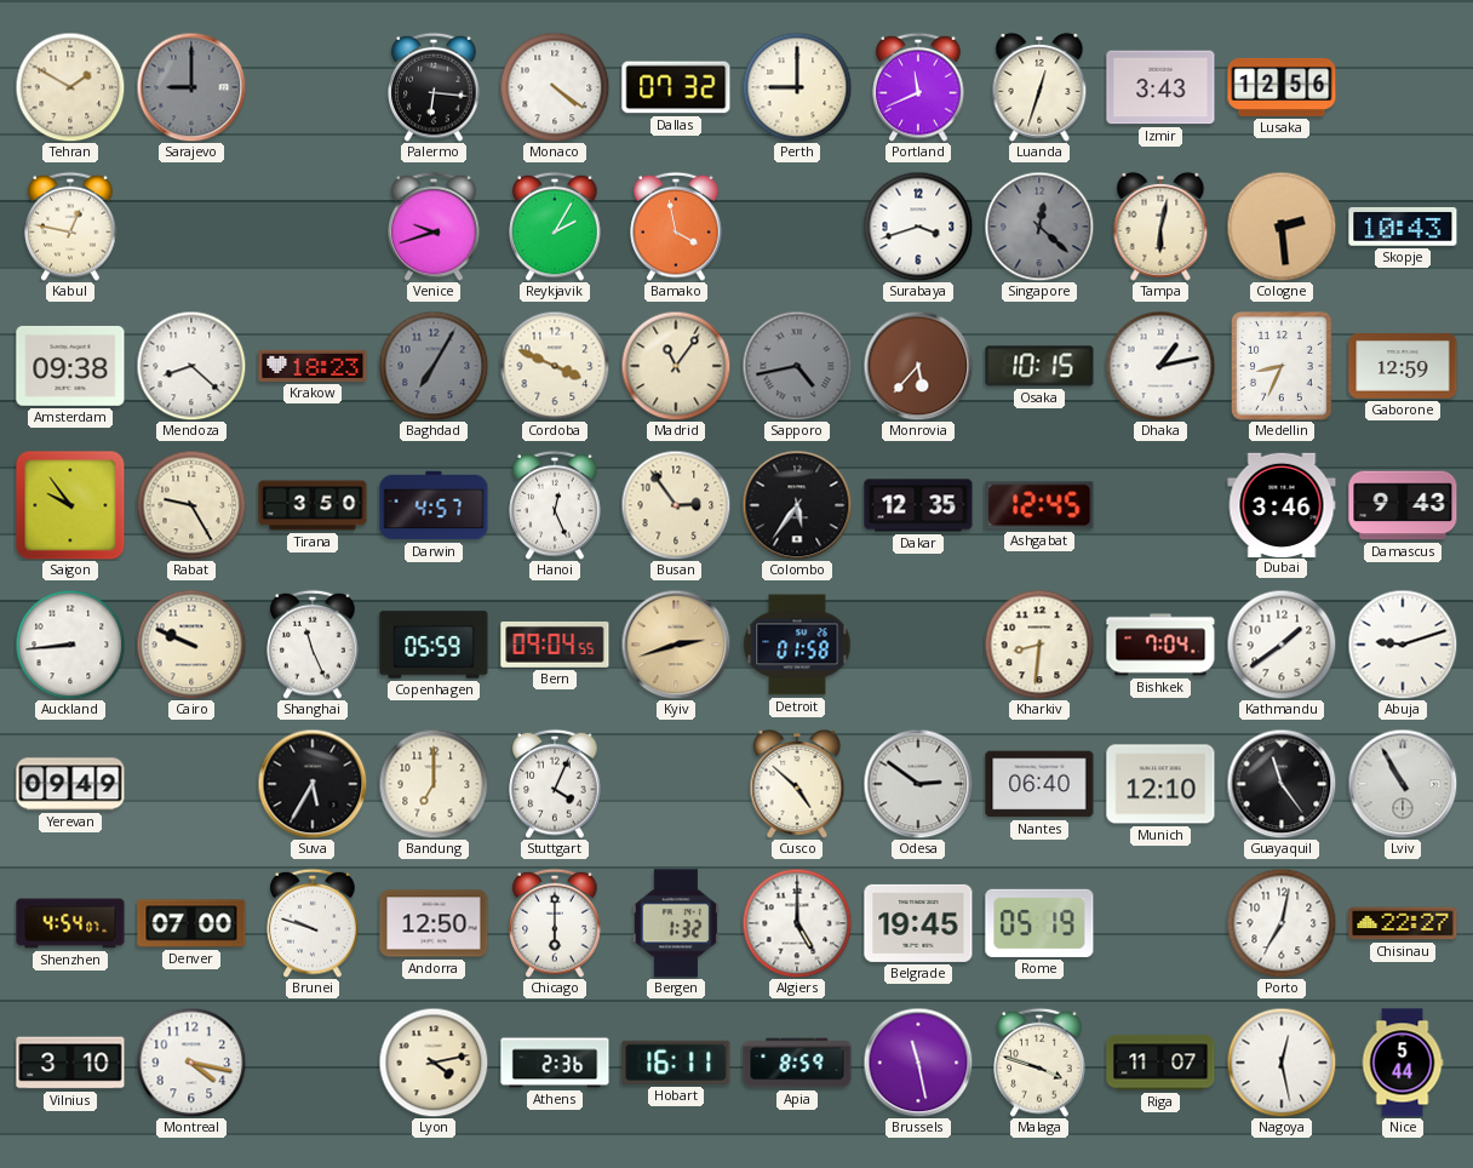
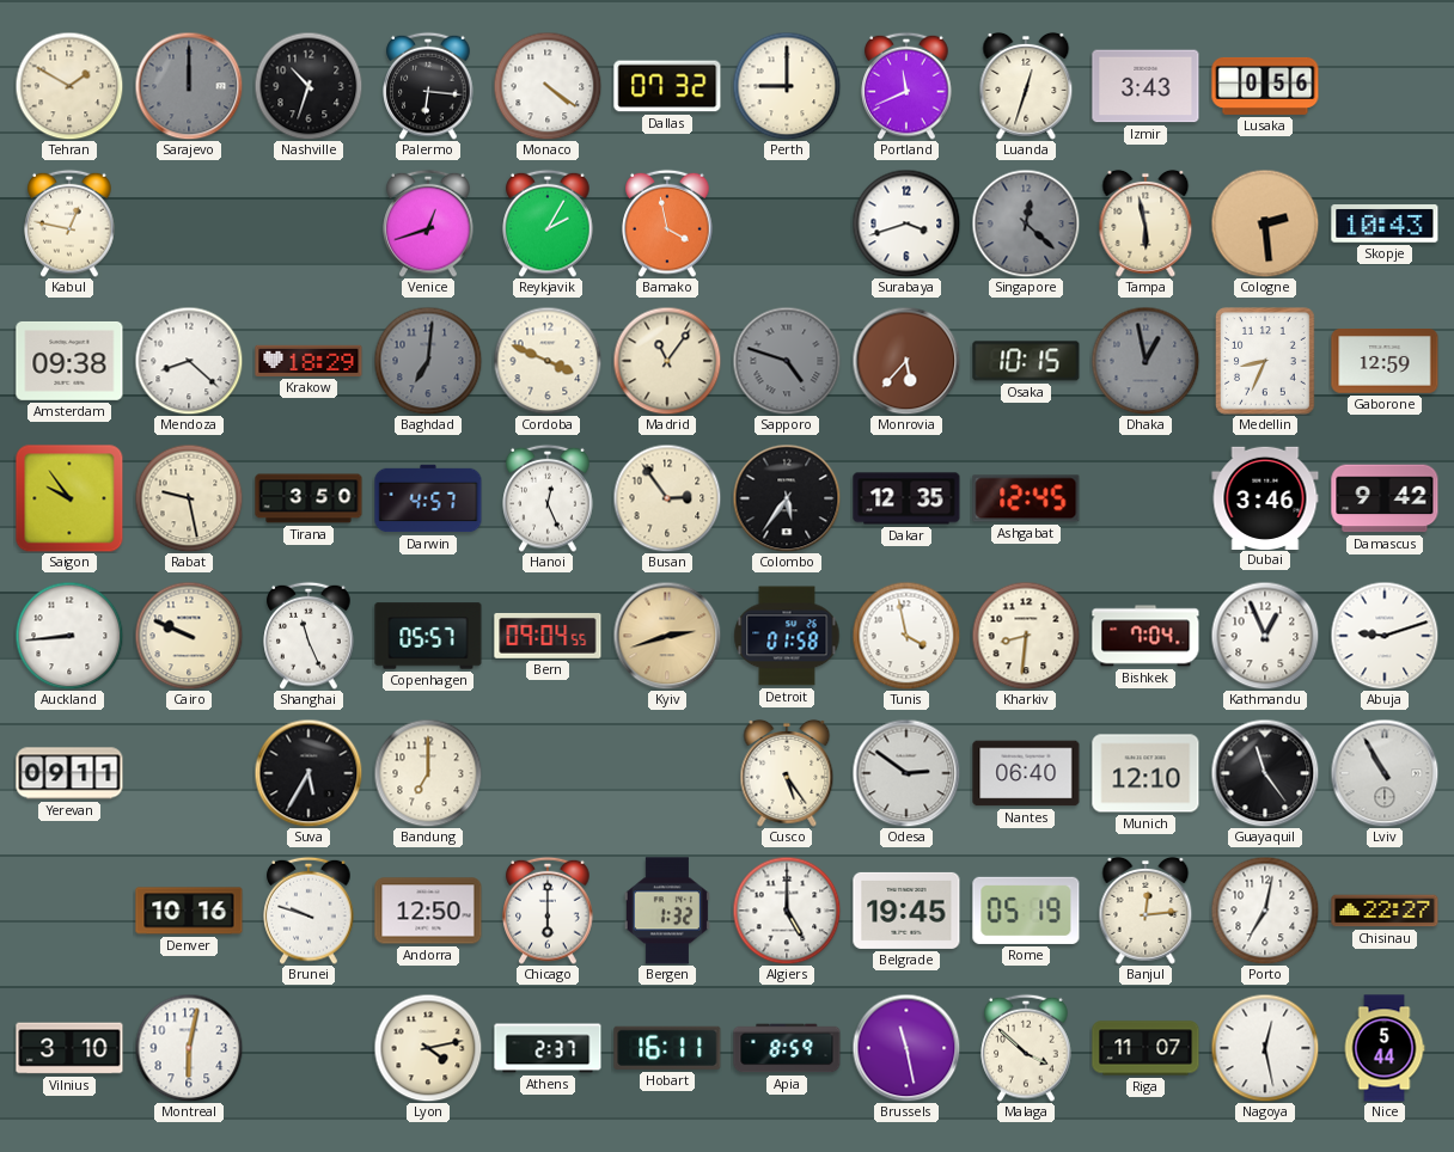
Sarajevo: 9:00 -> 12:00
Nashville: none -> 10:33
Lusaka: 12:56 -> 0:56
Venice: 9:42 -> 12:42
Tampa: 6:02 -> 5:58
Krakow: 18:23 -> 18:29
Baghdad: 7:05 -> 7:01
Sapporo: 4:43 -> 4:48
Dhaka: 1:13 -> 12:58
Dhaka dial: white -> grey
Rabat: 9:25 -> 9:28
Damascus: 9:43 -> 9:42
Copenhagen: 05:59 -> 05:57
Tunis: none -> 3:58
Kathmandu: 1:39 -> 12:56
Yerevan: 09:49 -> 09:11
Stuttgart: 4:04 -> none
Cusco: 4:52 -> 5:24
Shenzhen: 4:54 -> none
Denver: 07:00 -> 10:16
Banjul: none -> 12:14
Montreal: 4:17 -> 6:02
Athens: 2:36 -> 2:37
Malaga: 3:48 -> 3:52
